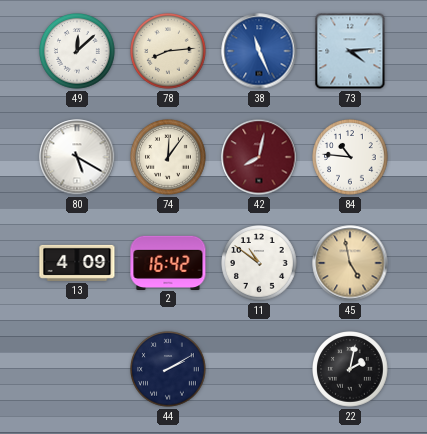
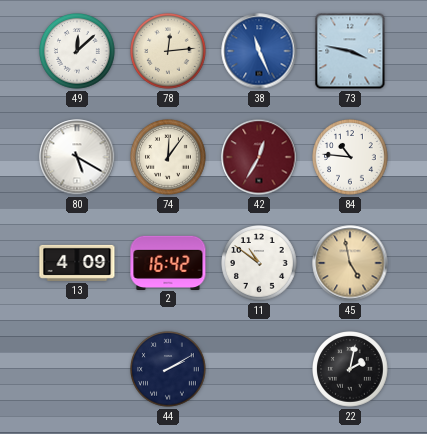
78: 8:14 -> 12:14
73: 4:14 -> 3:47
42: 8:02 -> 12:35
